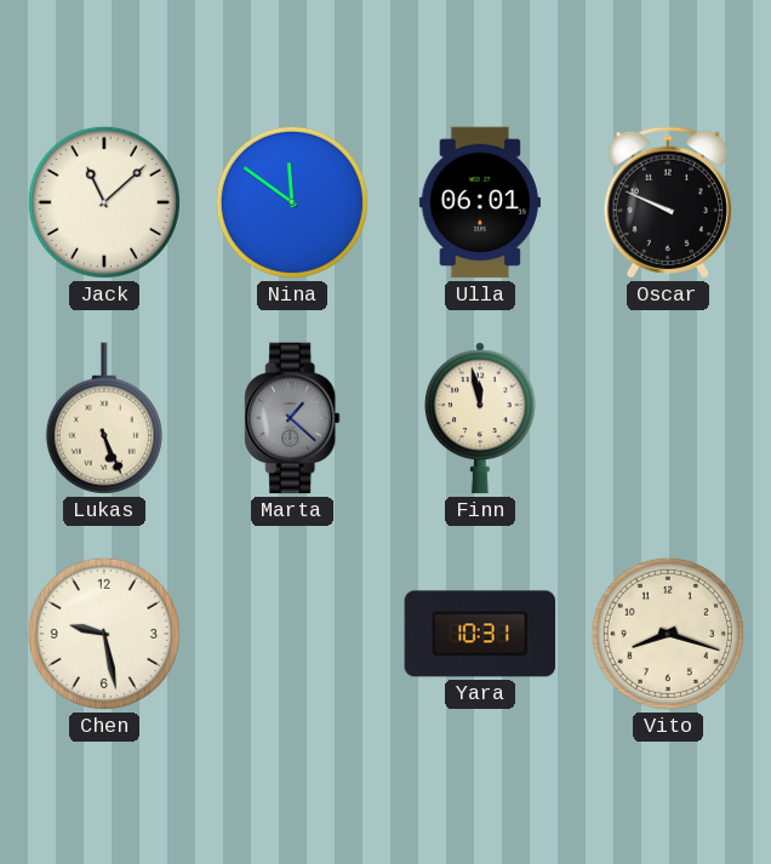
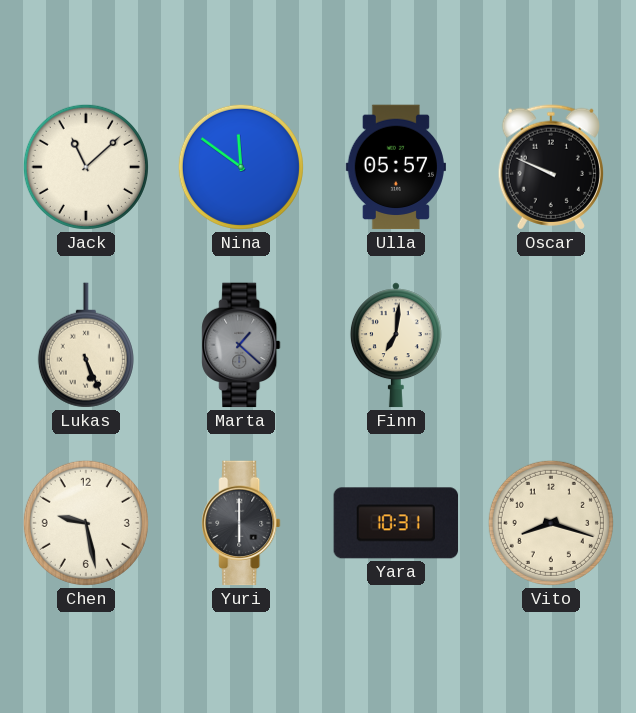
Ulla: 06:01 -> 05:57
Finn: 11:58 -> 7:01
Yuri: none -> 6:00
